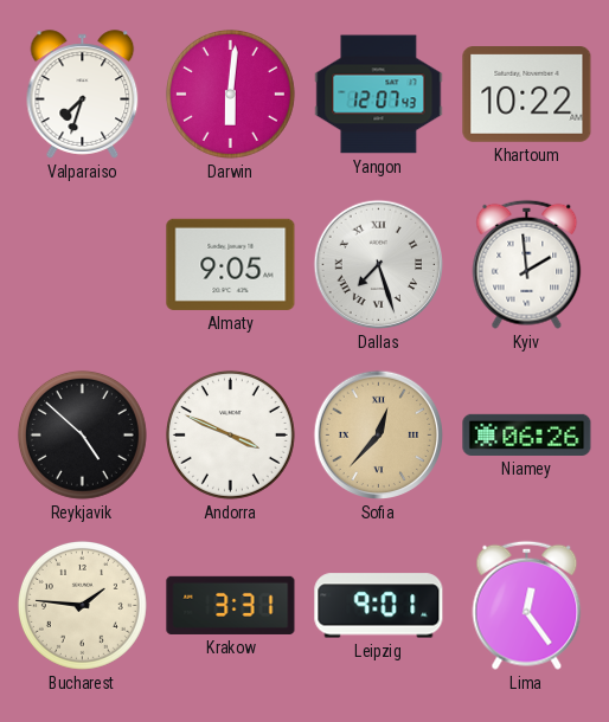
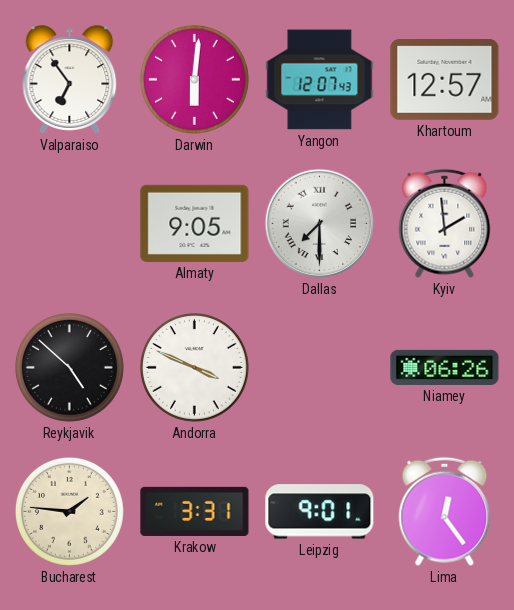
Valparaiso: 7:33 -> 6:54
Khartoum: 10:22 -> 12:57
Dallas: 7:27 -> 7:30
Sofia: 12:37 -> none
